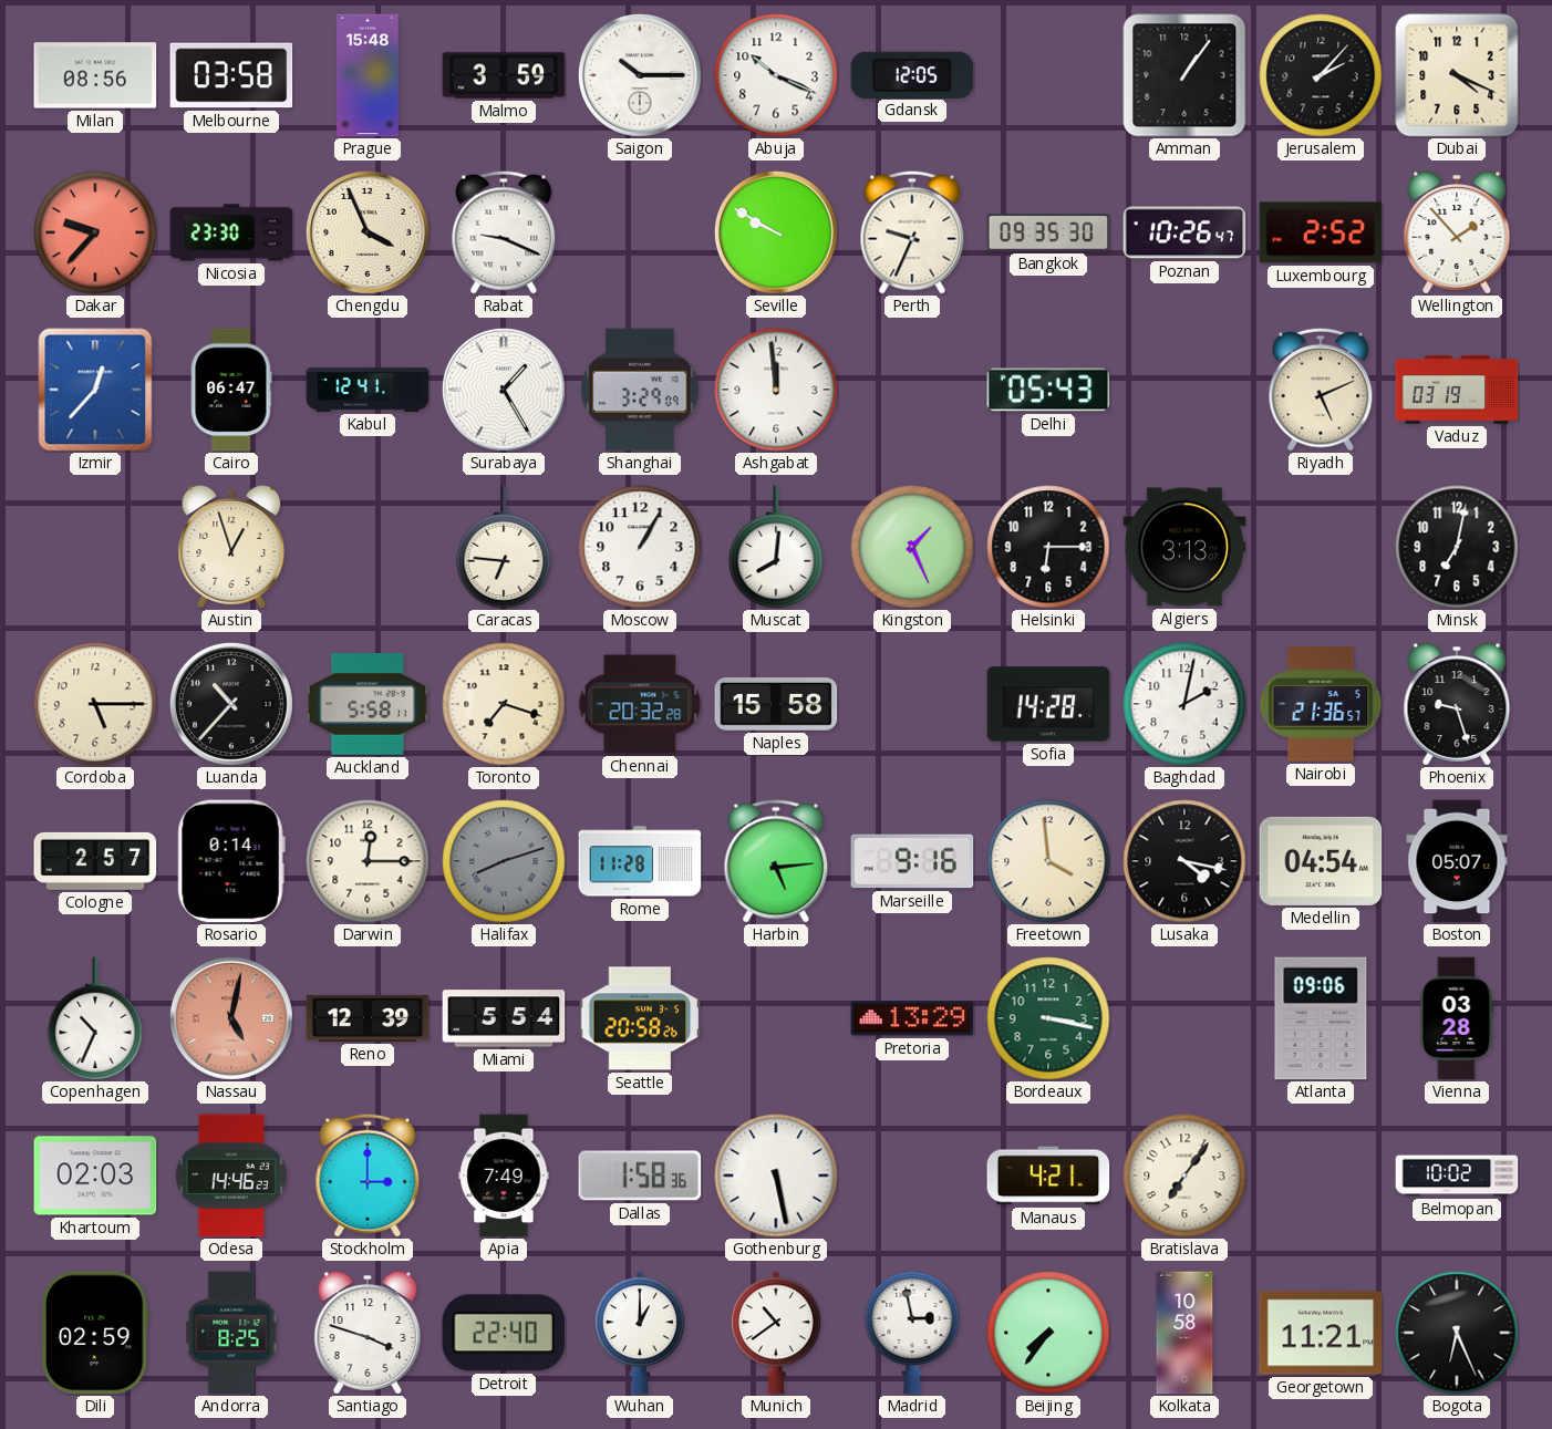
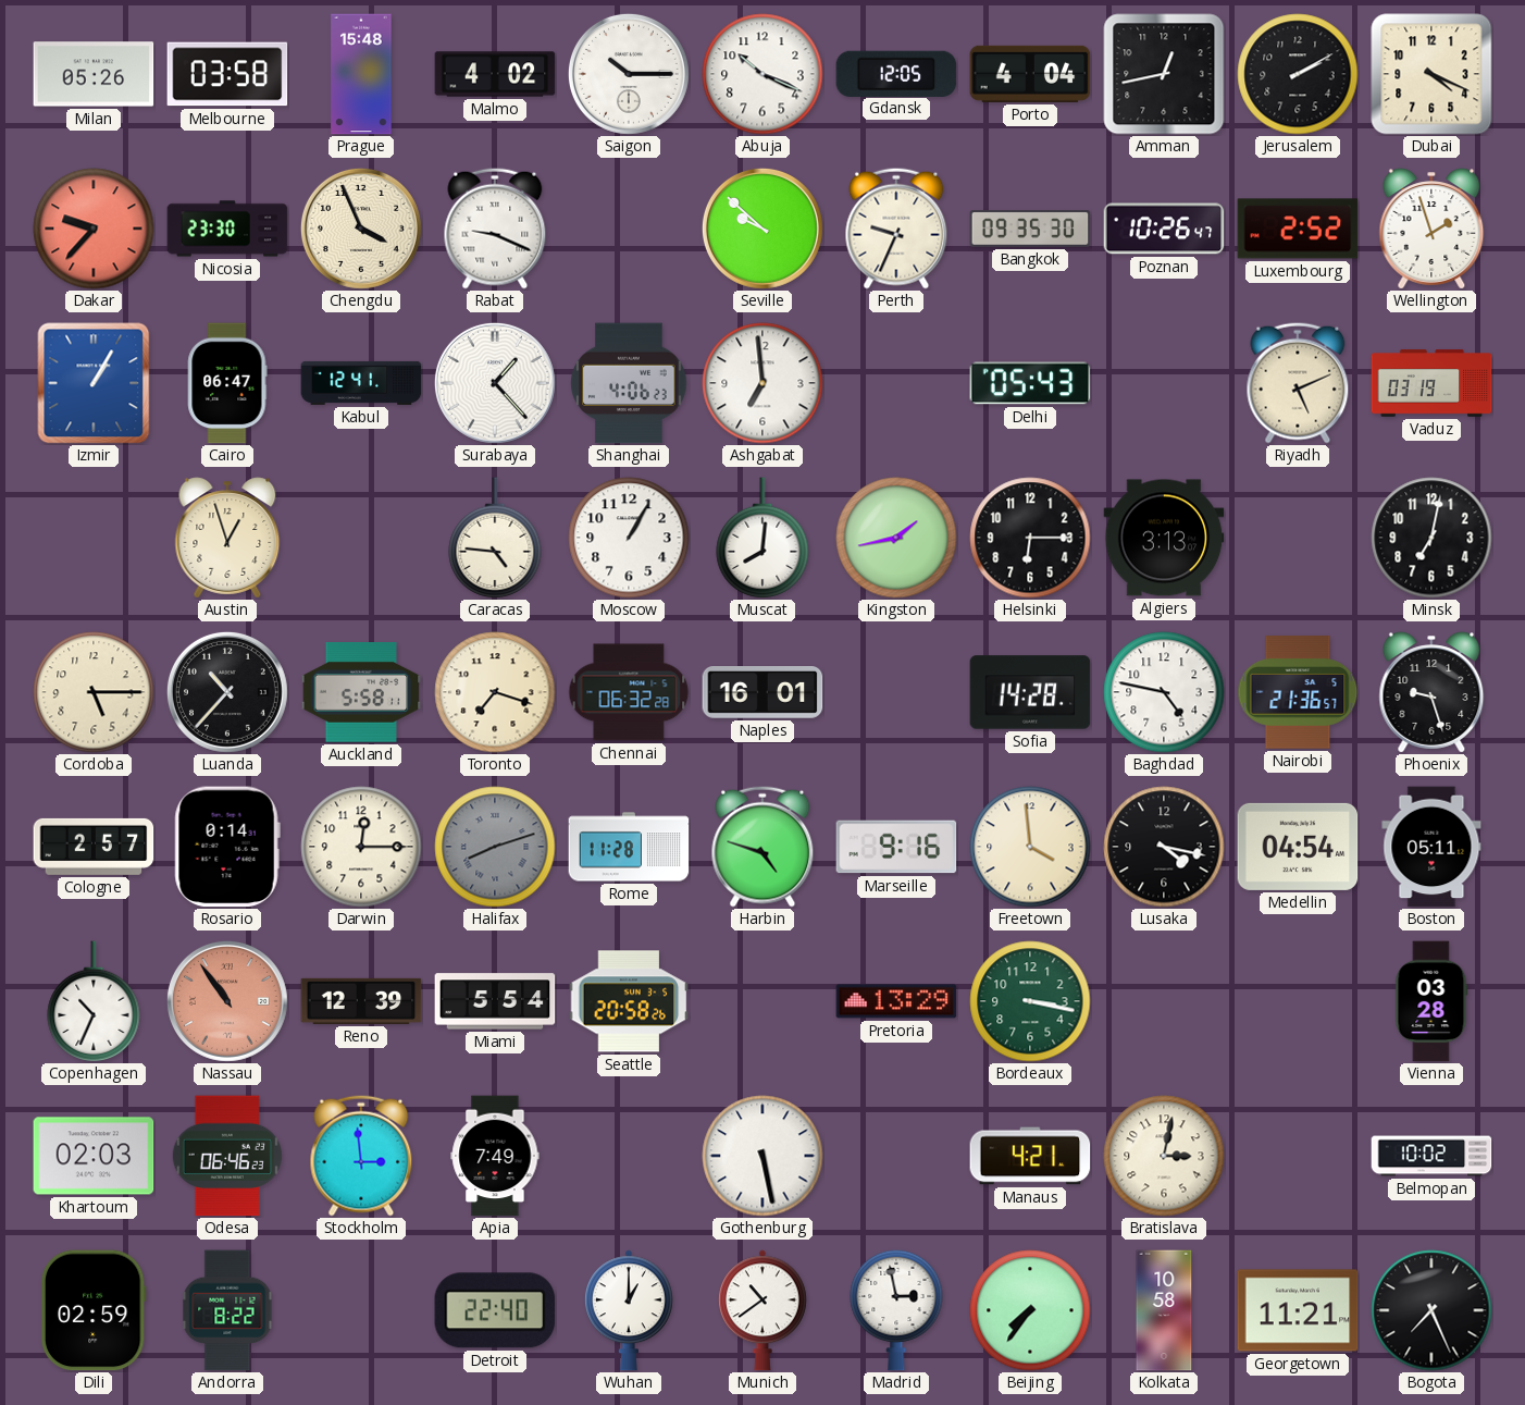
Milan: 08:56 -> 05:26
Malmo: 3:59 -> 4:02
Porto: none -> 4:04
Amman: 1:06 -> 12:43
Jerusalem: 2:07 -> 2:10
Seville: 9:50 -> 9:52
Wellington: 1:53 -> 1:57
Izmir: 12:37 -> 1:05
Surabaya: 1:25 -> 1:23
Shanghai: 3:29 -> 4:06
Ashgabat: 11:59 -> 6:59
Caracas: 6:46 -> 4:46
Kingston: 1:26 -> 1:43
Chennai: 20:32 -> 06:32
Naples: 15:58 -> 16:01
Baghdad: 2:02 -> 4:47
Harbin: 5:14 -> 4:48
Boston: 05:07 -> 05:11
Nassau: 5:02 -> 10:54
Atlanta: 09:06 -> none
Odesa: 14:46 -> 06:46
Stockholm: 3:00 -> 2:59
Dallas: 1:58 -> none
Bratislava: 7:06 -> 3:02
Andorra: 8:25 -> 8:22
Santiago: 3:48 -> none
Bogota: 6:26 -> 7:26
